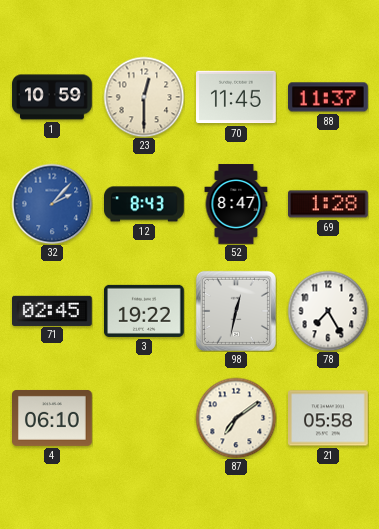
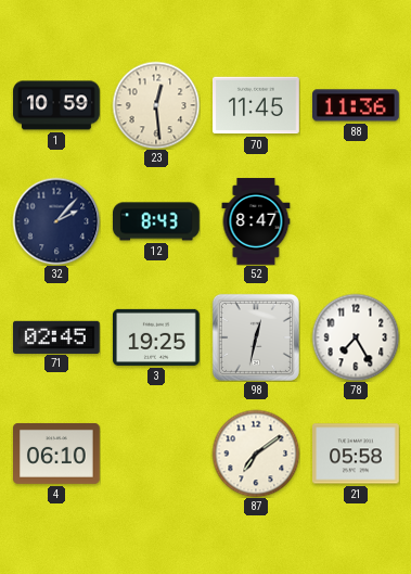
23: 12:30 -> 12:29
88: 11:37 -> 11:36
32 dial: blue -> navy
69: 1:28 -> none
3: 19:22 -> 19:25
